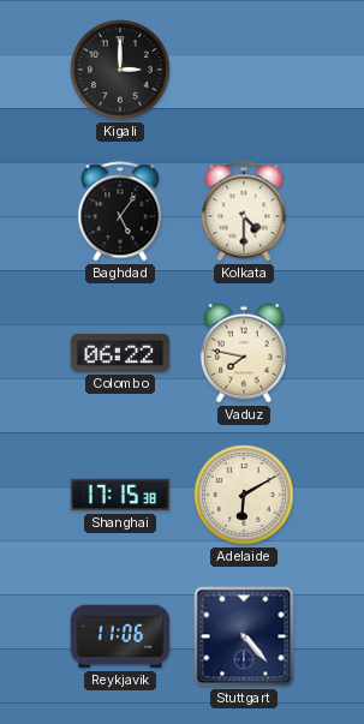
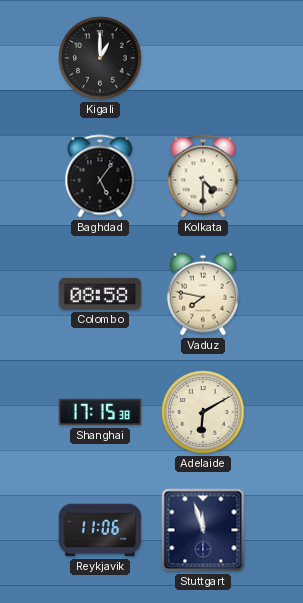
Kigali: 3:00 -> 1:00
Colombo: 06:22 -> 08:58
Stuttgart: 4:23 -> 11:57
